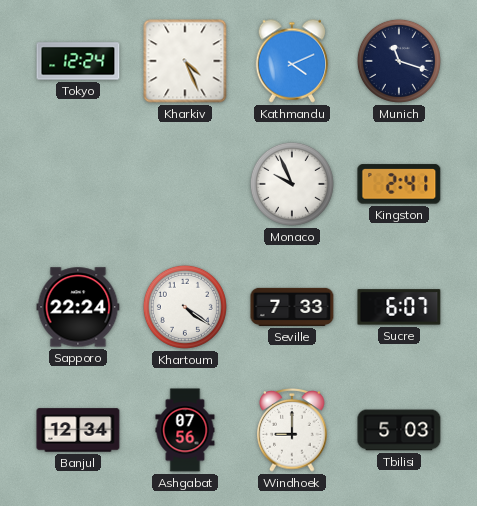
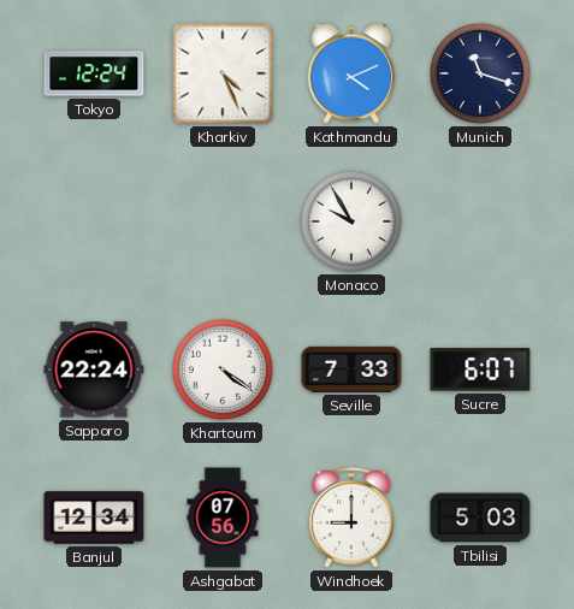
Monaco: 9:56 -> 9:55
Kingston: 2:41 -> none
